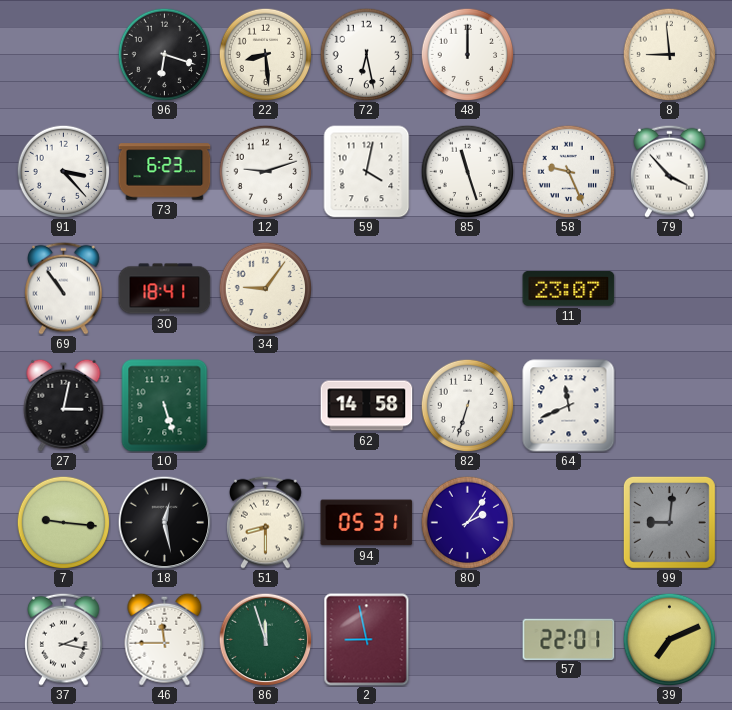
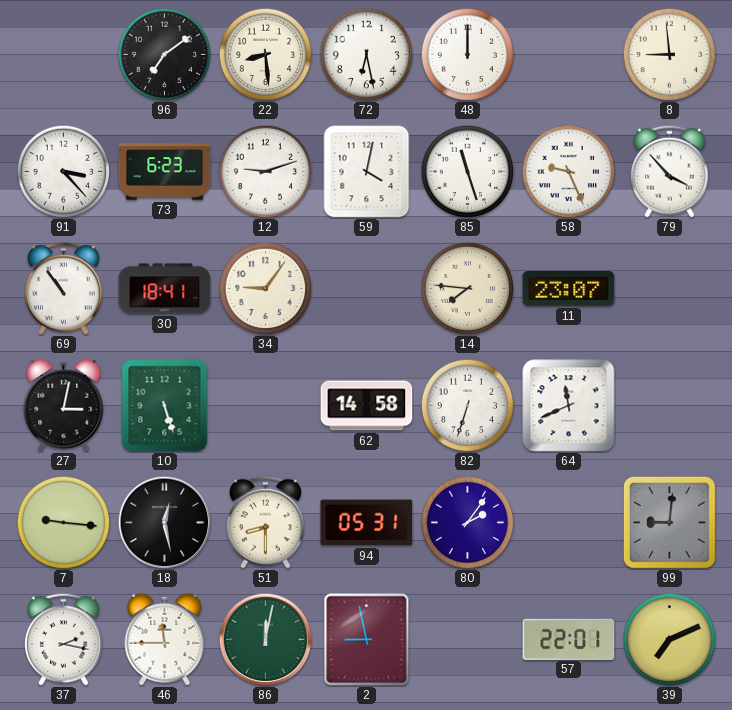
96: 6:18 -> 7:09
14: none -> 7:46
86: 11:57 -> 12:02
